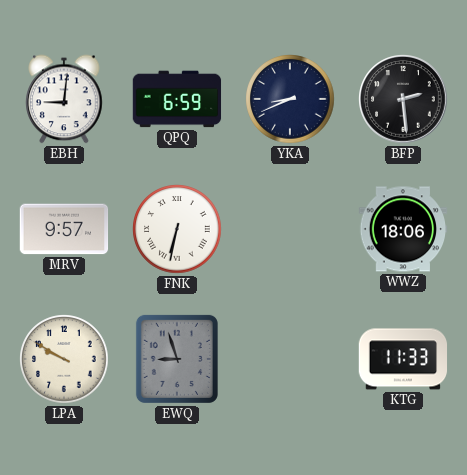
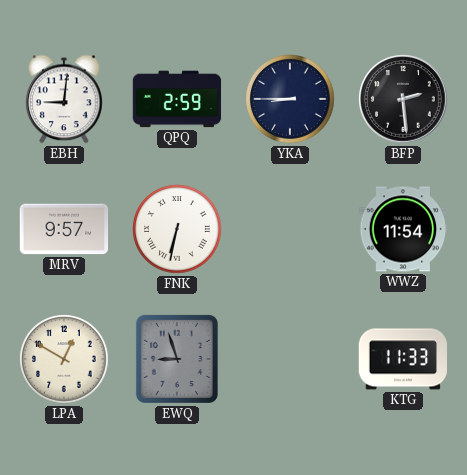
QPQ: 6:59 -> 2:59
YKA: 8:41 -> 8:45
WWZ: 18:06 -> 11:54
LPA: 9:50 -> 12:50
